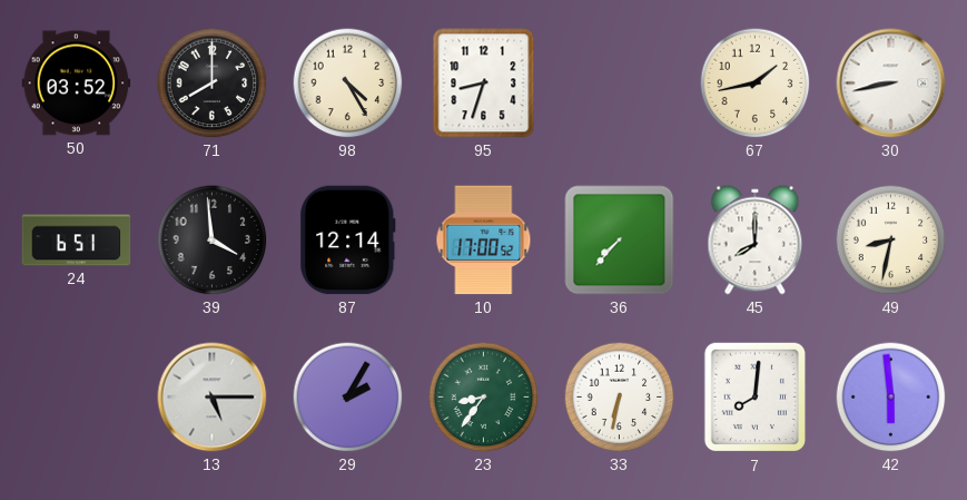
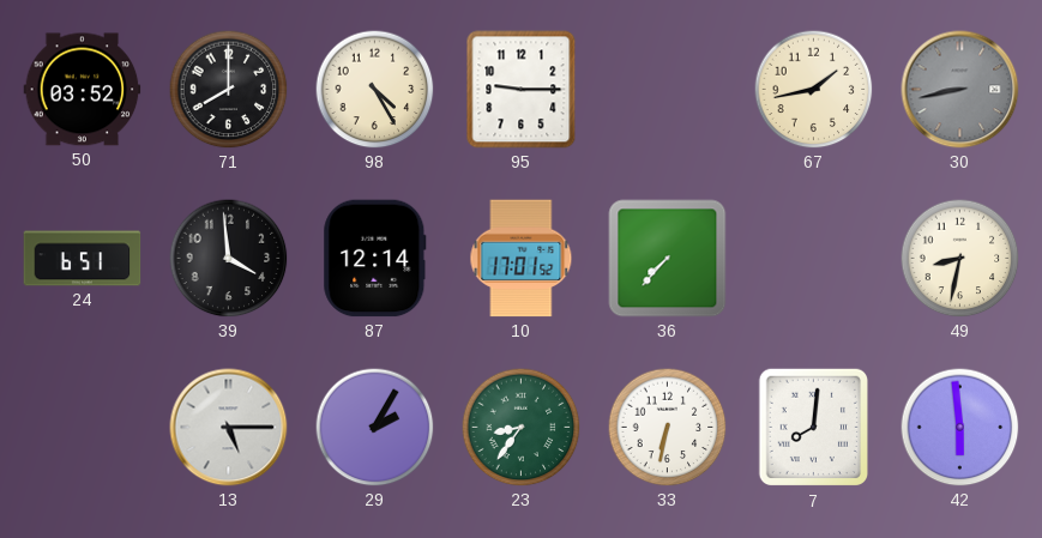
95: 8:33 -> 9:15
30 dial: white -> grey
10: 17:00 -> 17:01
45: 8:00 -> none
